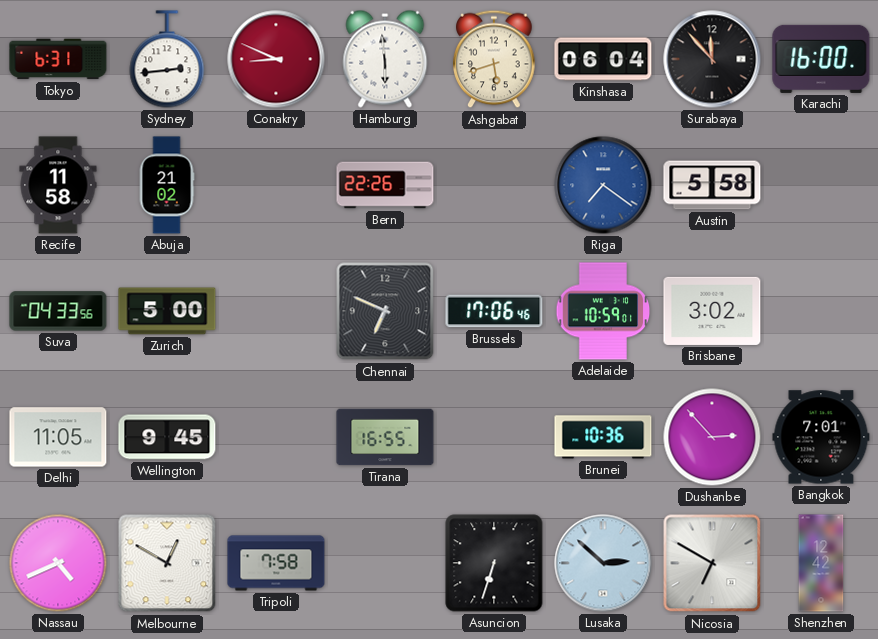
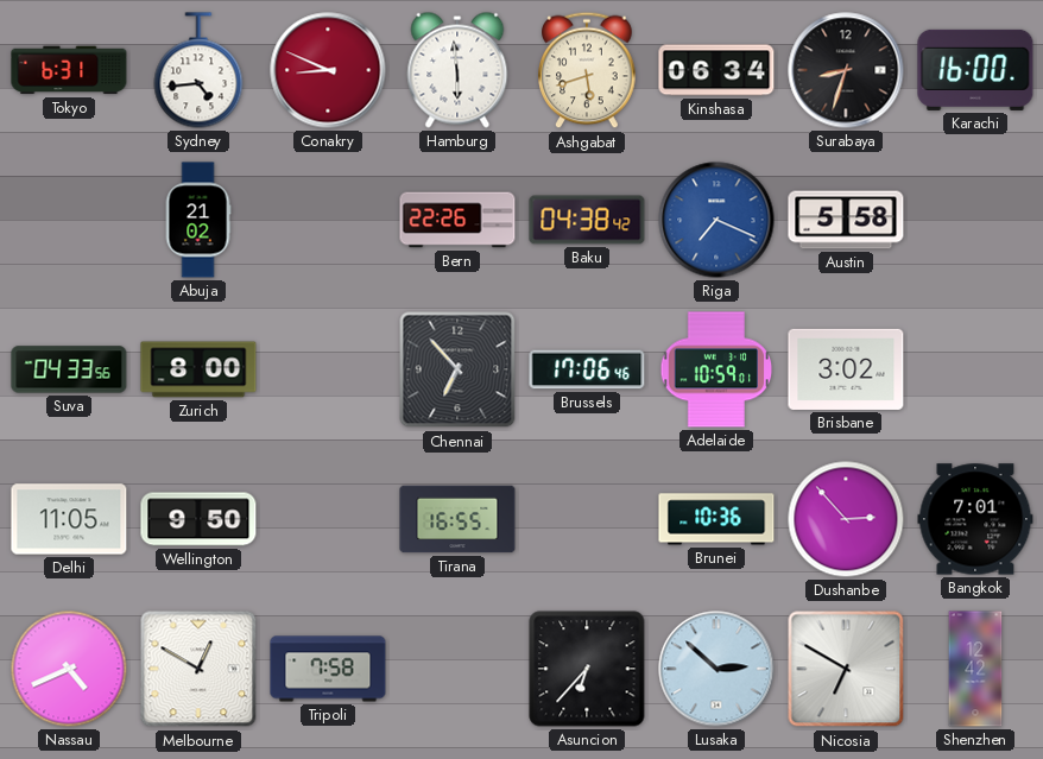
Sydney: 2:44 -> 4:44
Kinshasa: 06:04 -> 06:34
Surabaya: 11:53 -> 8:33
Recife: 11:58 -> none
Baku: none -> 04:38
Riga: 7:21 -> 7:19
Zurich: 5:00 -> 8:00
Chennai: 6:49 -> 6:53
Wellington: 9:45 -> 9:50
Asuncion: 6:33 -> 6:37
